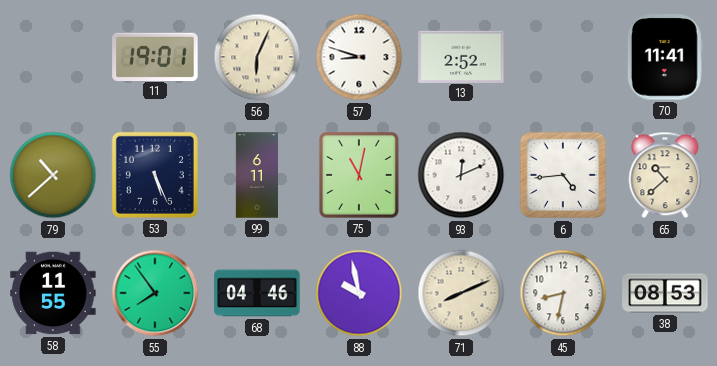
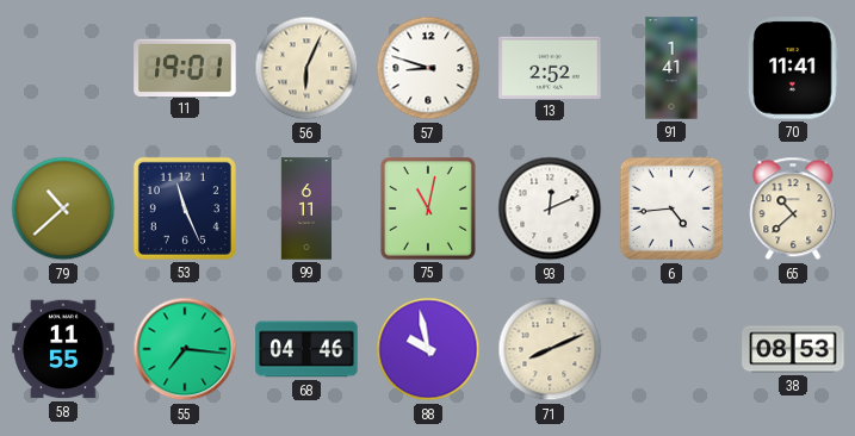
91: none -> 1:41
53: 5:26 -> 11:26
55: 7:54 -> 7:16
45: 8:32 -> none
